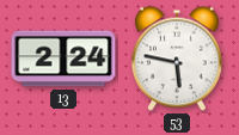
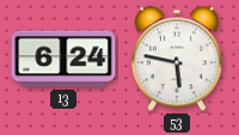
13: 2:24 -> 6:24
